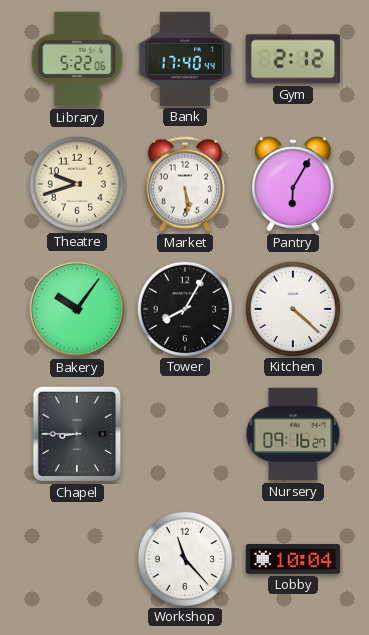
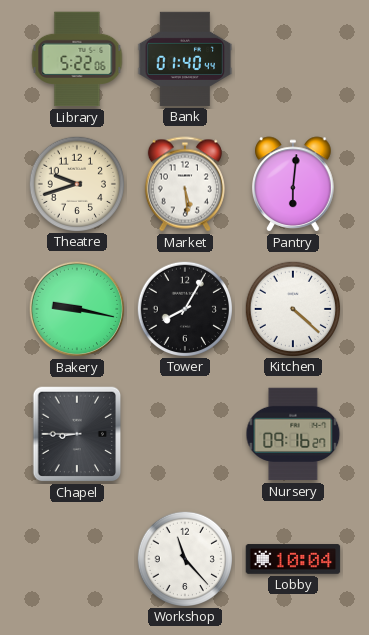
Bank: 17:40 -> 01:40
Gym: 2:12 -> none
Pantry: 6:05 -> 6:01
Bakery: 10:06 -> 9:17
